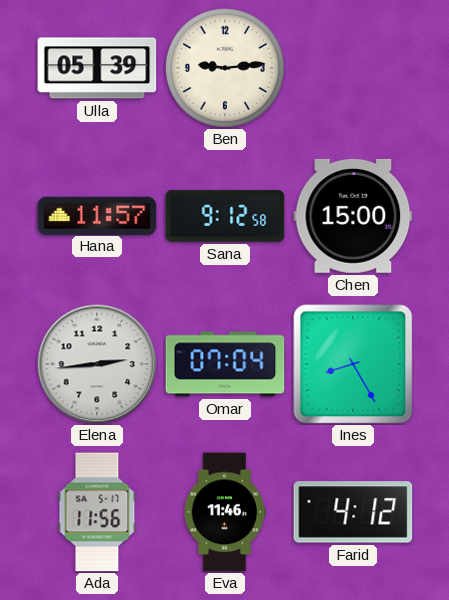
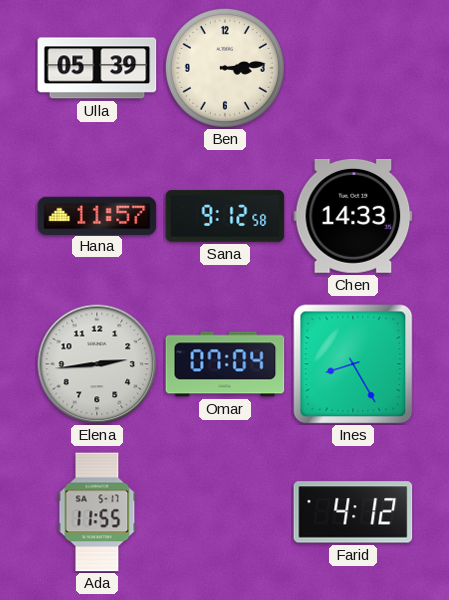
Ben: 9:14 -> 3:14
Chen: 15:00 -> 14:33
Ada: 11:56 -> 11:55
Eva: 11:46 -> none
